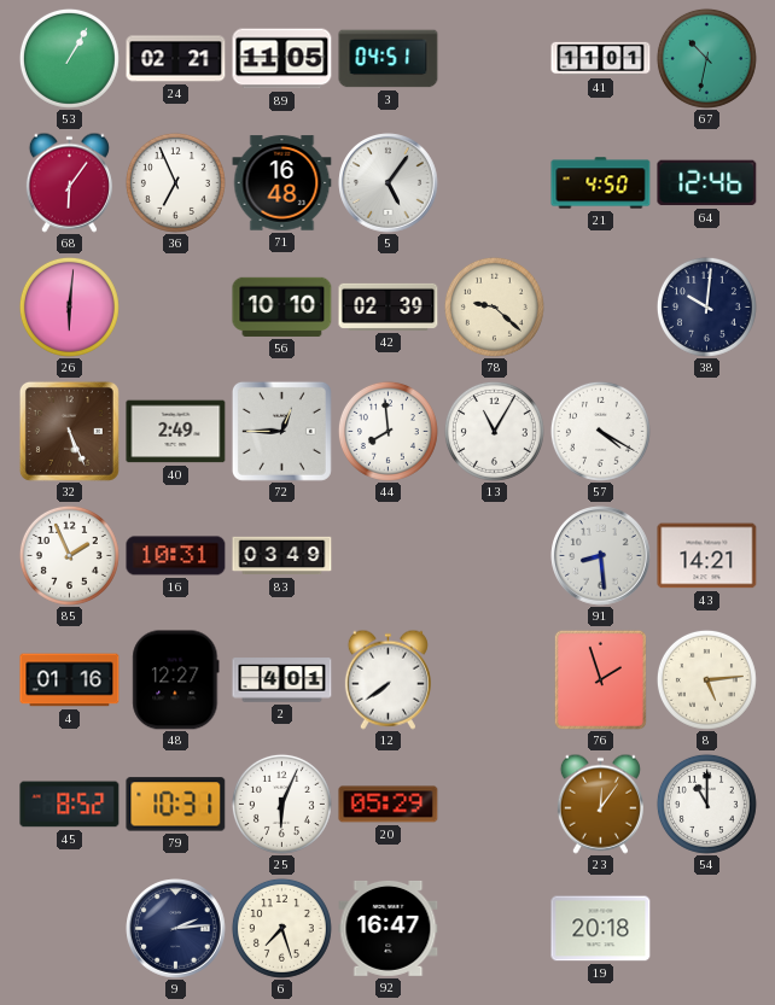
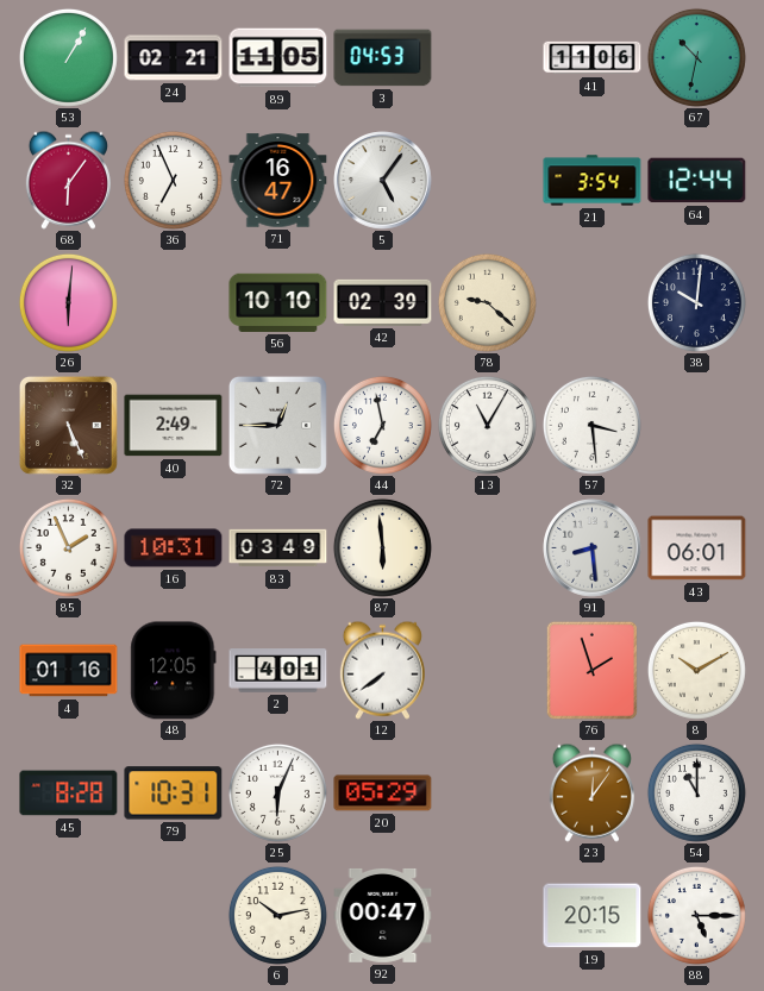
3: 04:51 -> 04:53
41: 11:01 -> 11:06
71: 16:48 -> 16:47
21: 4:50 -> 3:54
64: 12:46 -> 12:44
44: 7:59 -> 6:58
57: 4:20 -> 3:29
87: none -> 5:59
43: 14:21 -> 06:01
48: 12:27 -> 12:05
8: 5:14 -> 10:10
45: 8:52 -> 8:28
9: 2:14 -> none
6: 7:27 -> 10:13
92: 16:47 -> 00:47
19: 20:18 -> 20:15
88: none -> 5:15
